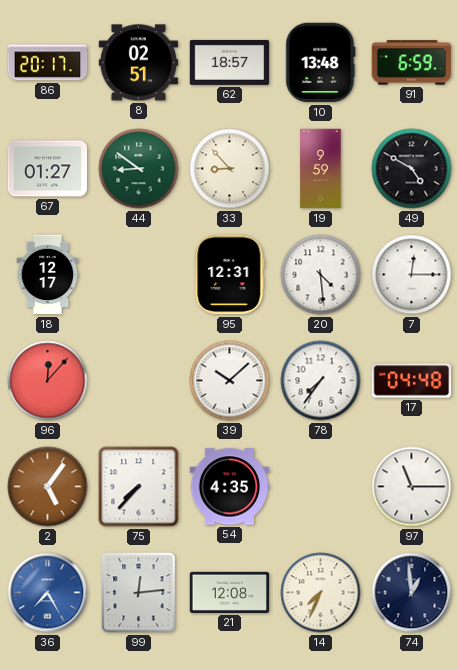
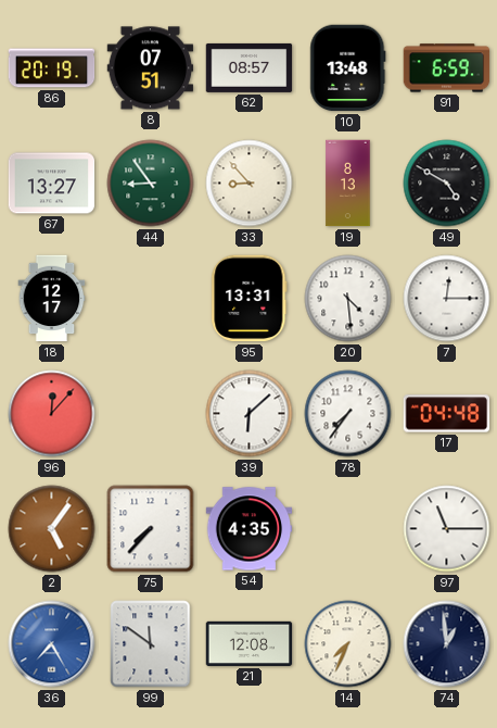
86: 20:17 -> 20:19
8: 02:51 -> 07:51
62: 18:57 -> 08:57
67: 01:27 -> 13:27
44: 8:51 -> 8:54
19: 9:59 -> 8:13
95: 12:31 -> 13:31
39: 10:08 -> 6:08
99: 12:14 -> 11:51
